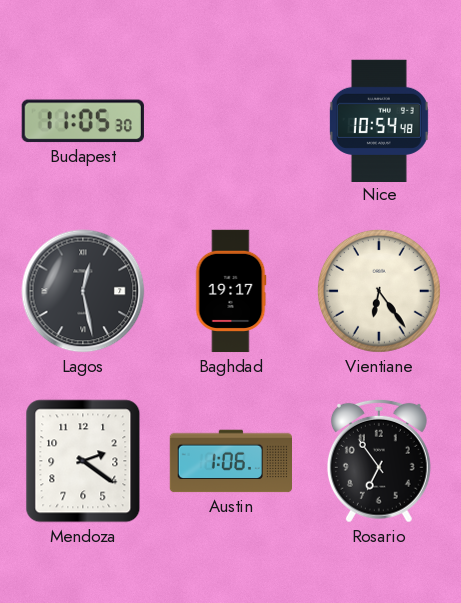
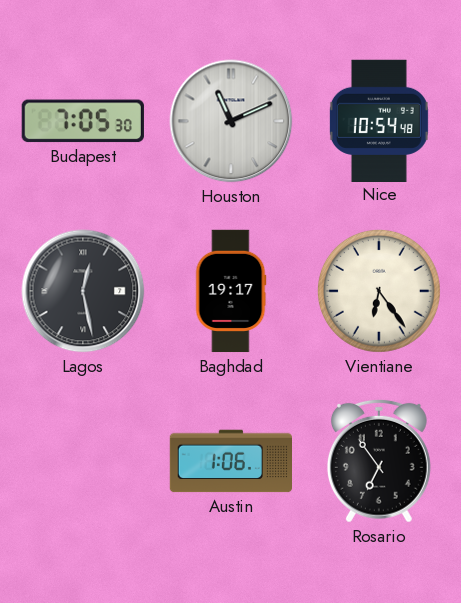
Budapest: 11:05 -> 7:05
Houston: none -> 11:11
Mendoza: 2:21 -> none
